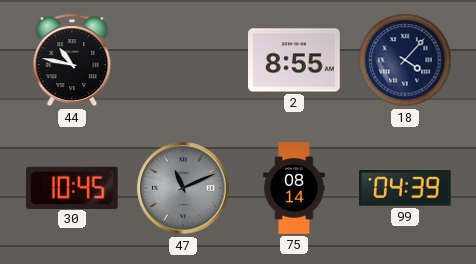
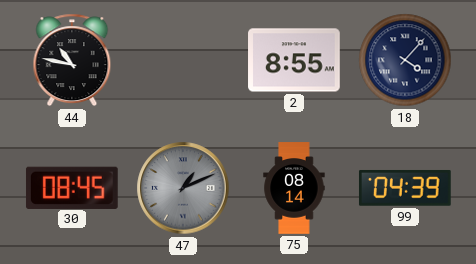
30: 10:45 -> 08:45
47: 11:11 -> 1:11
